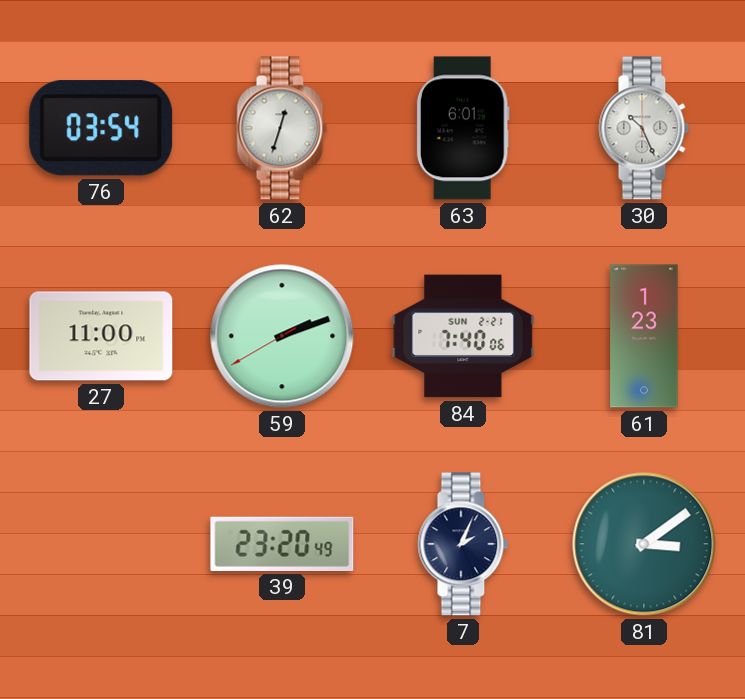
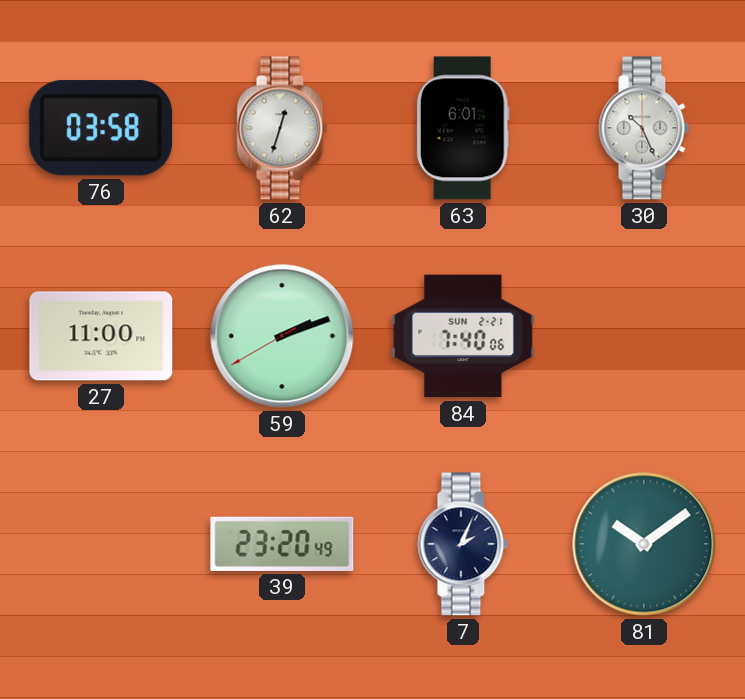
76: 03:54 -> 03:58
61: 1:23 -> none
81: 3:09 -> 10:09
